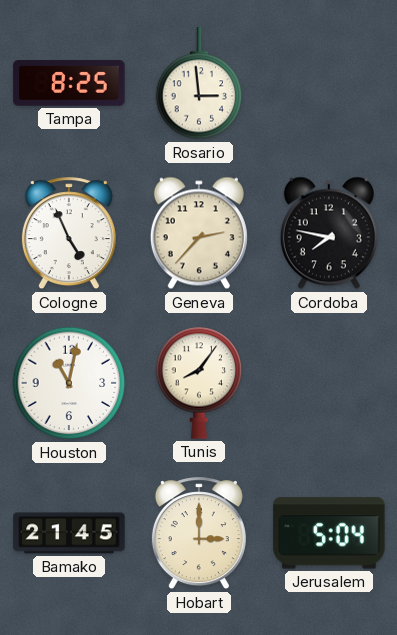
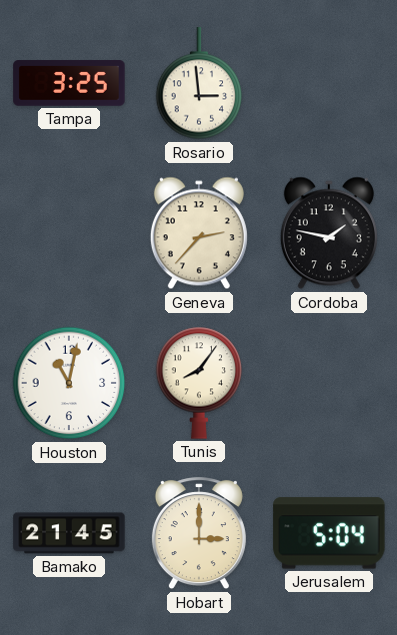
Tampa: 8:25 -> 3:25
Cologne: 4:56 -> none
Cordoba: 7:47 -> 1:47
